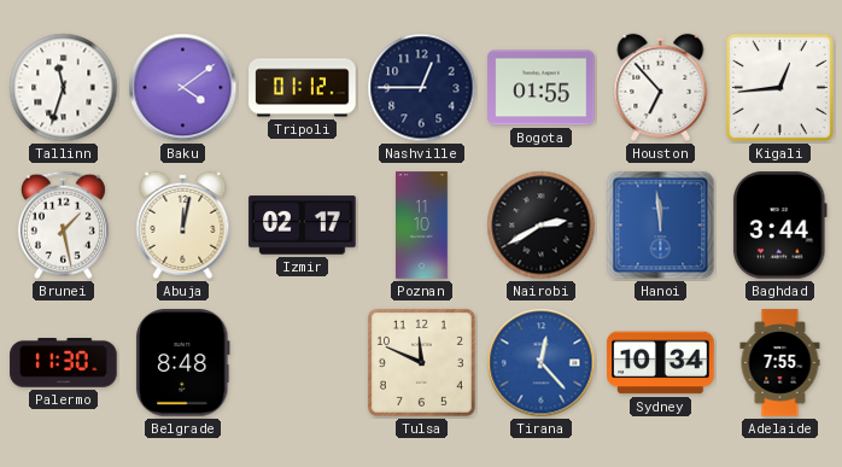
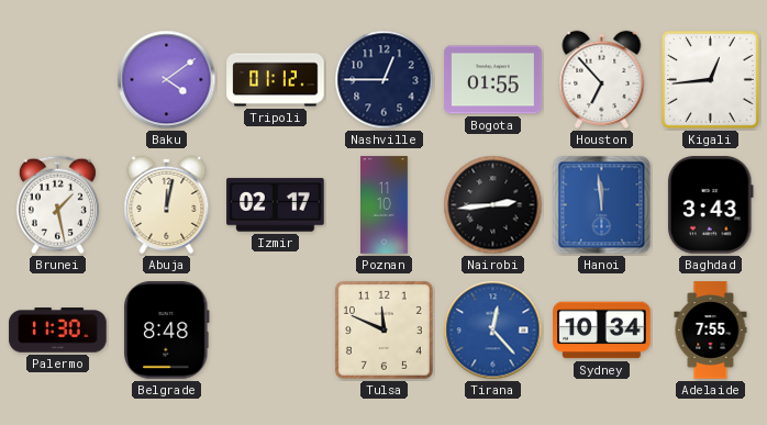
Tallinn: 11:33 -> none
Nairobi: 2:40 -> 2:44
Baghdad: 3:44 -> 3:43
